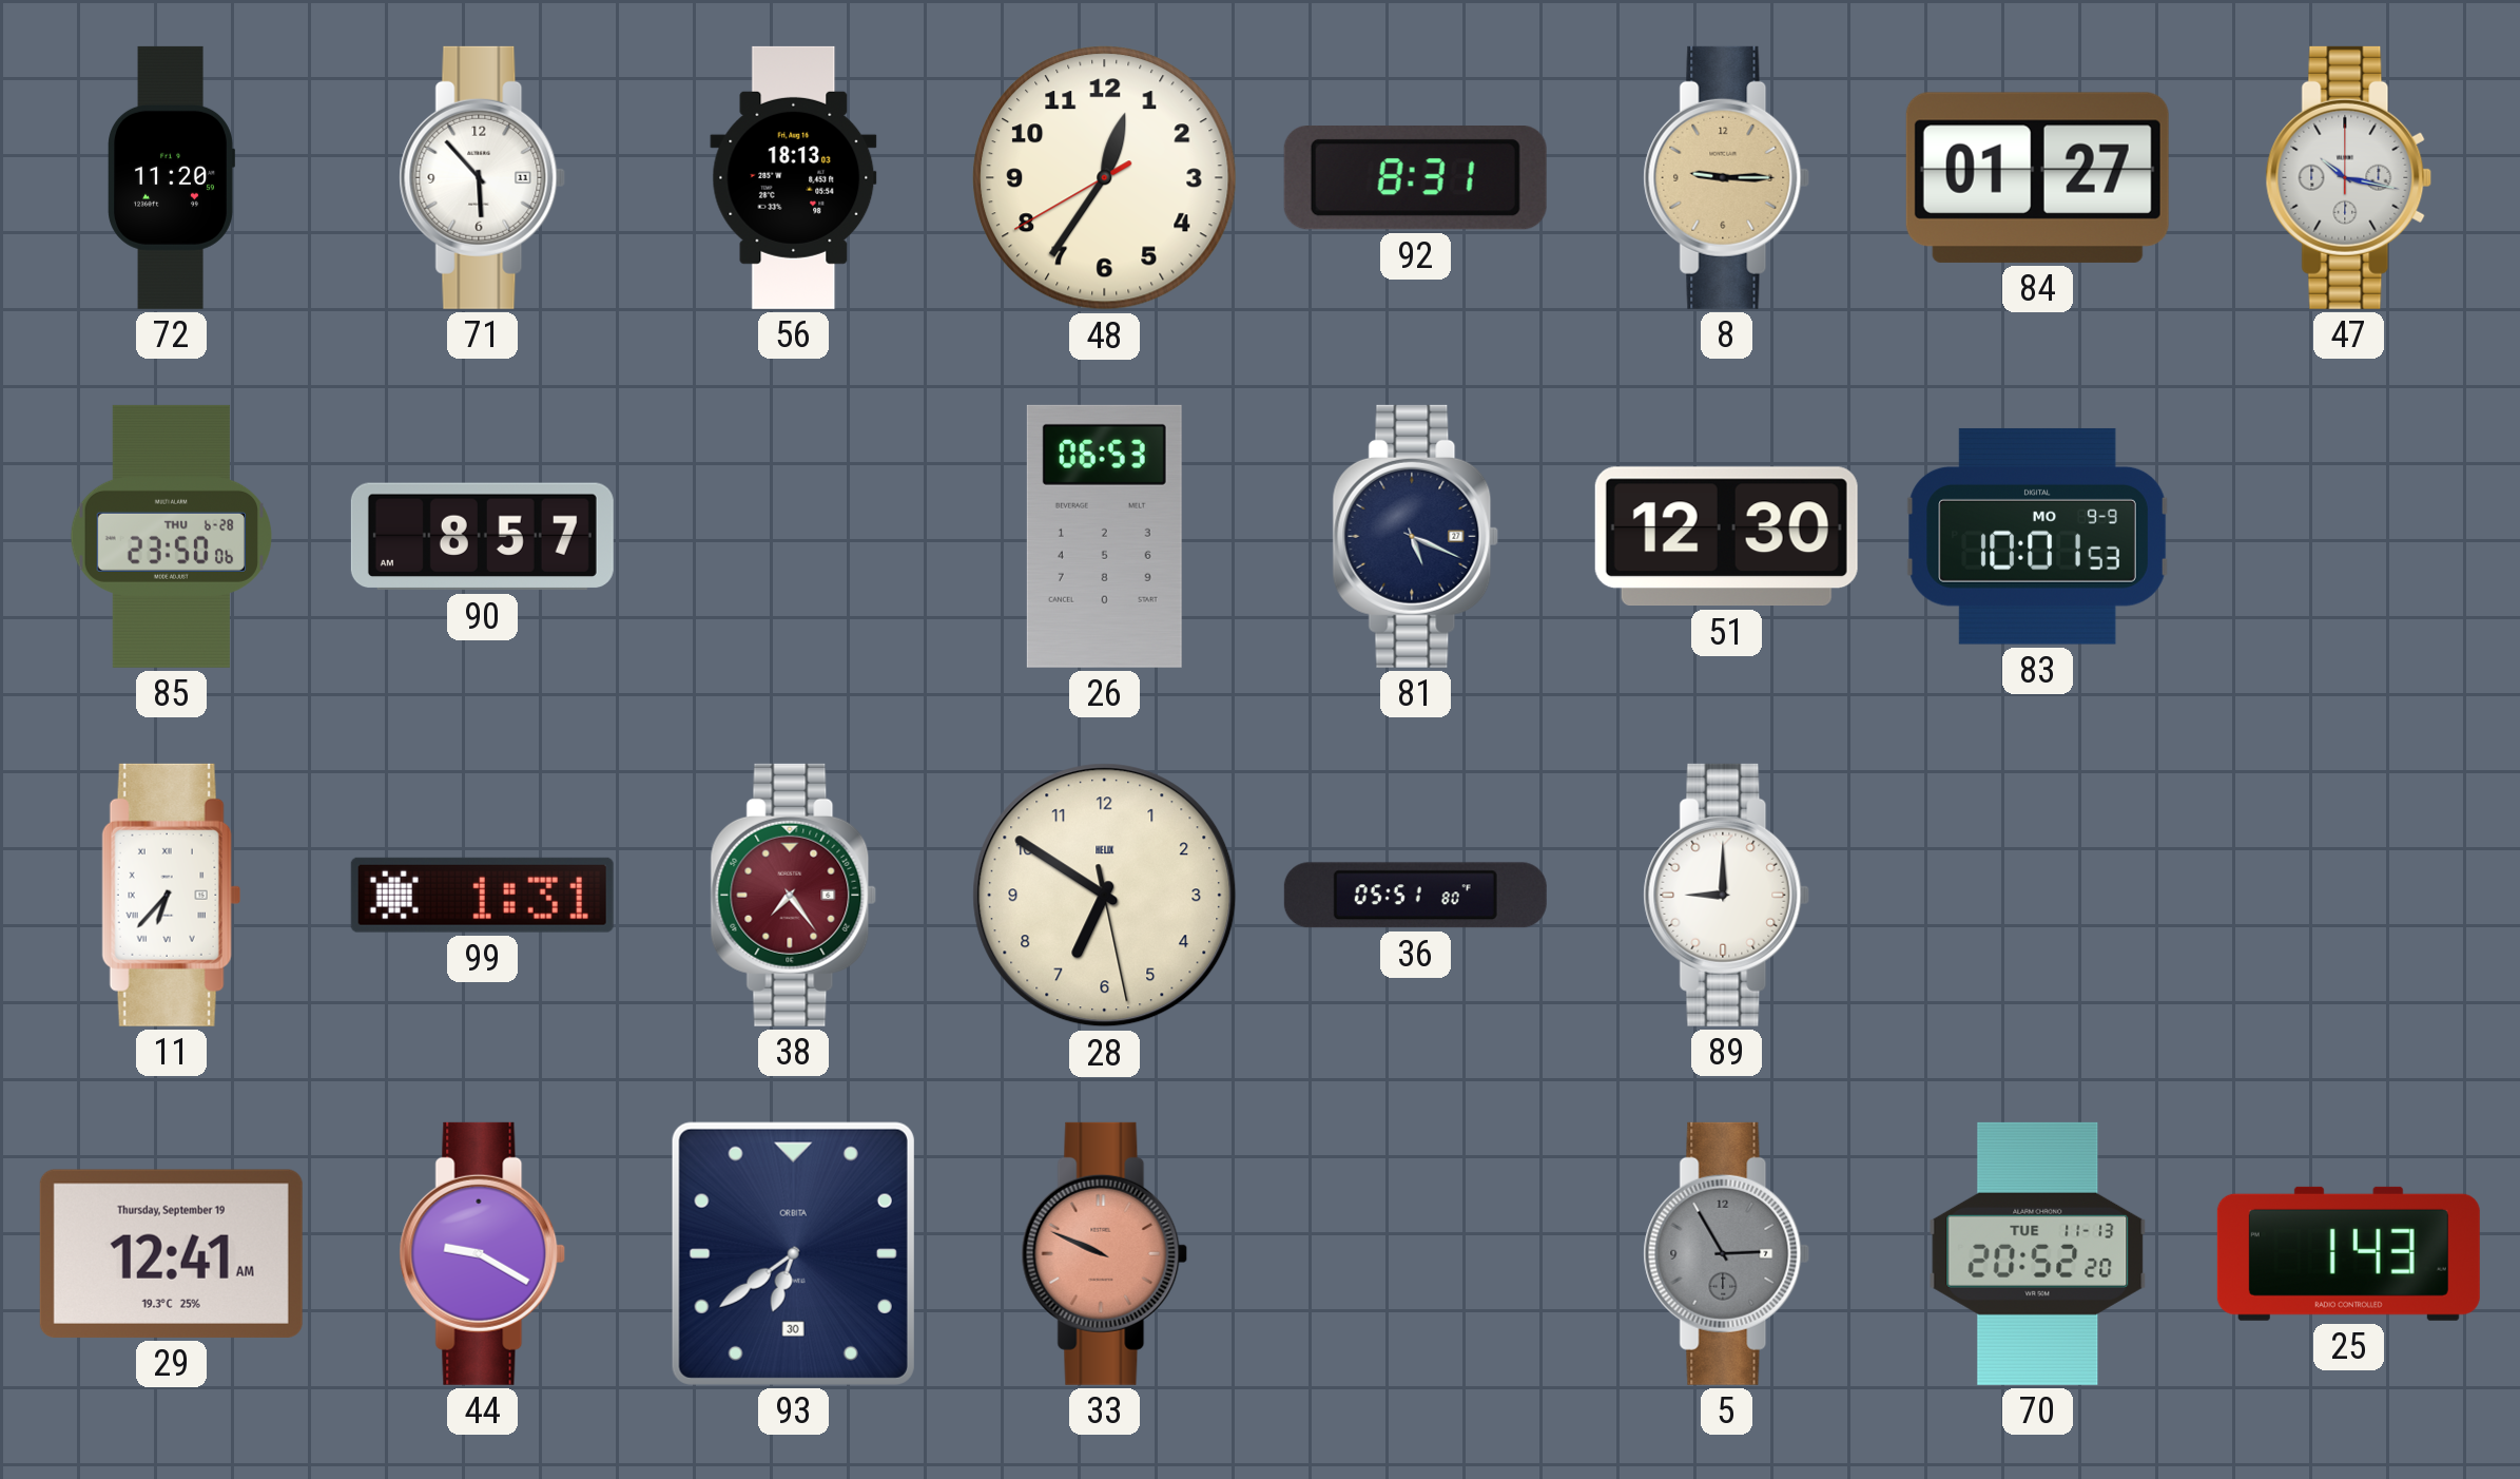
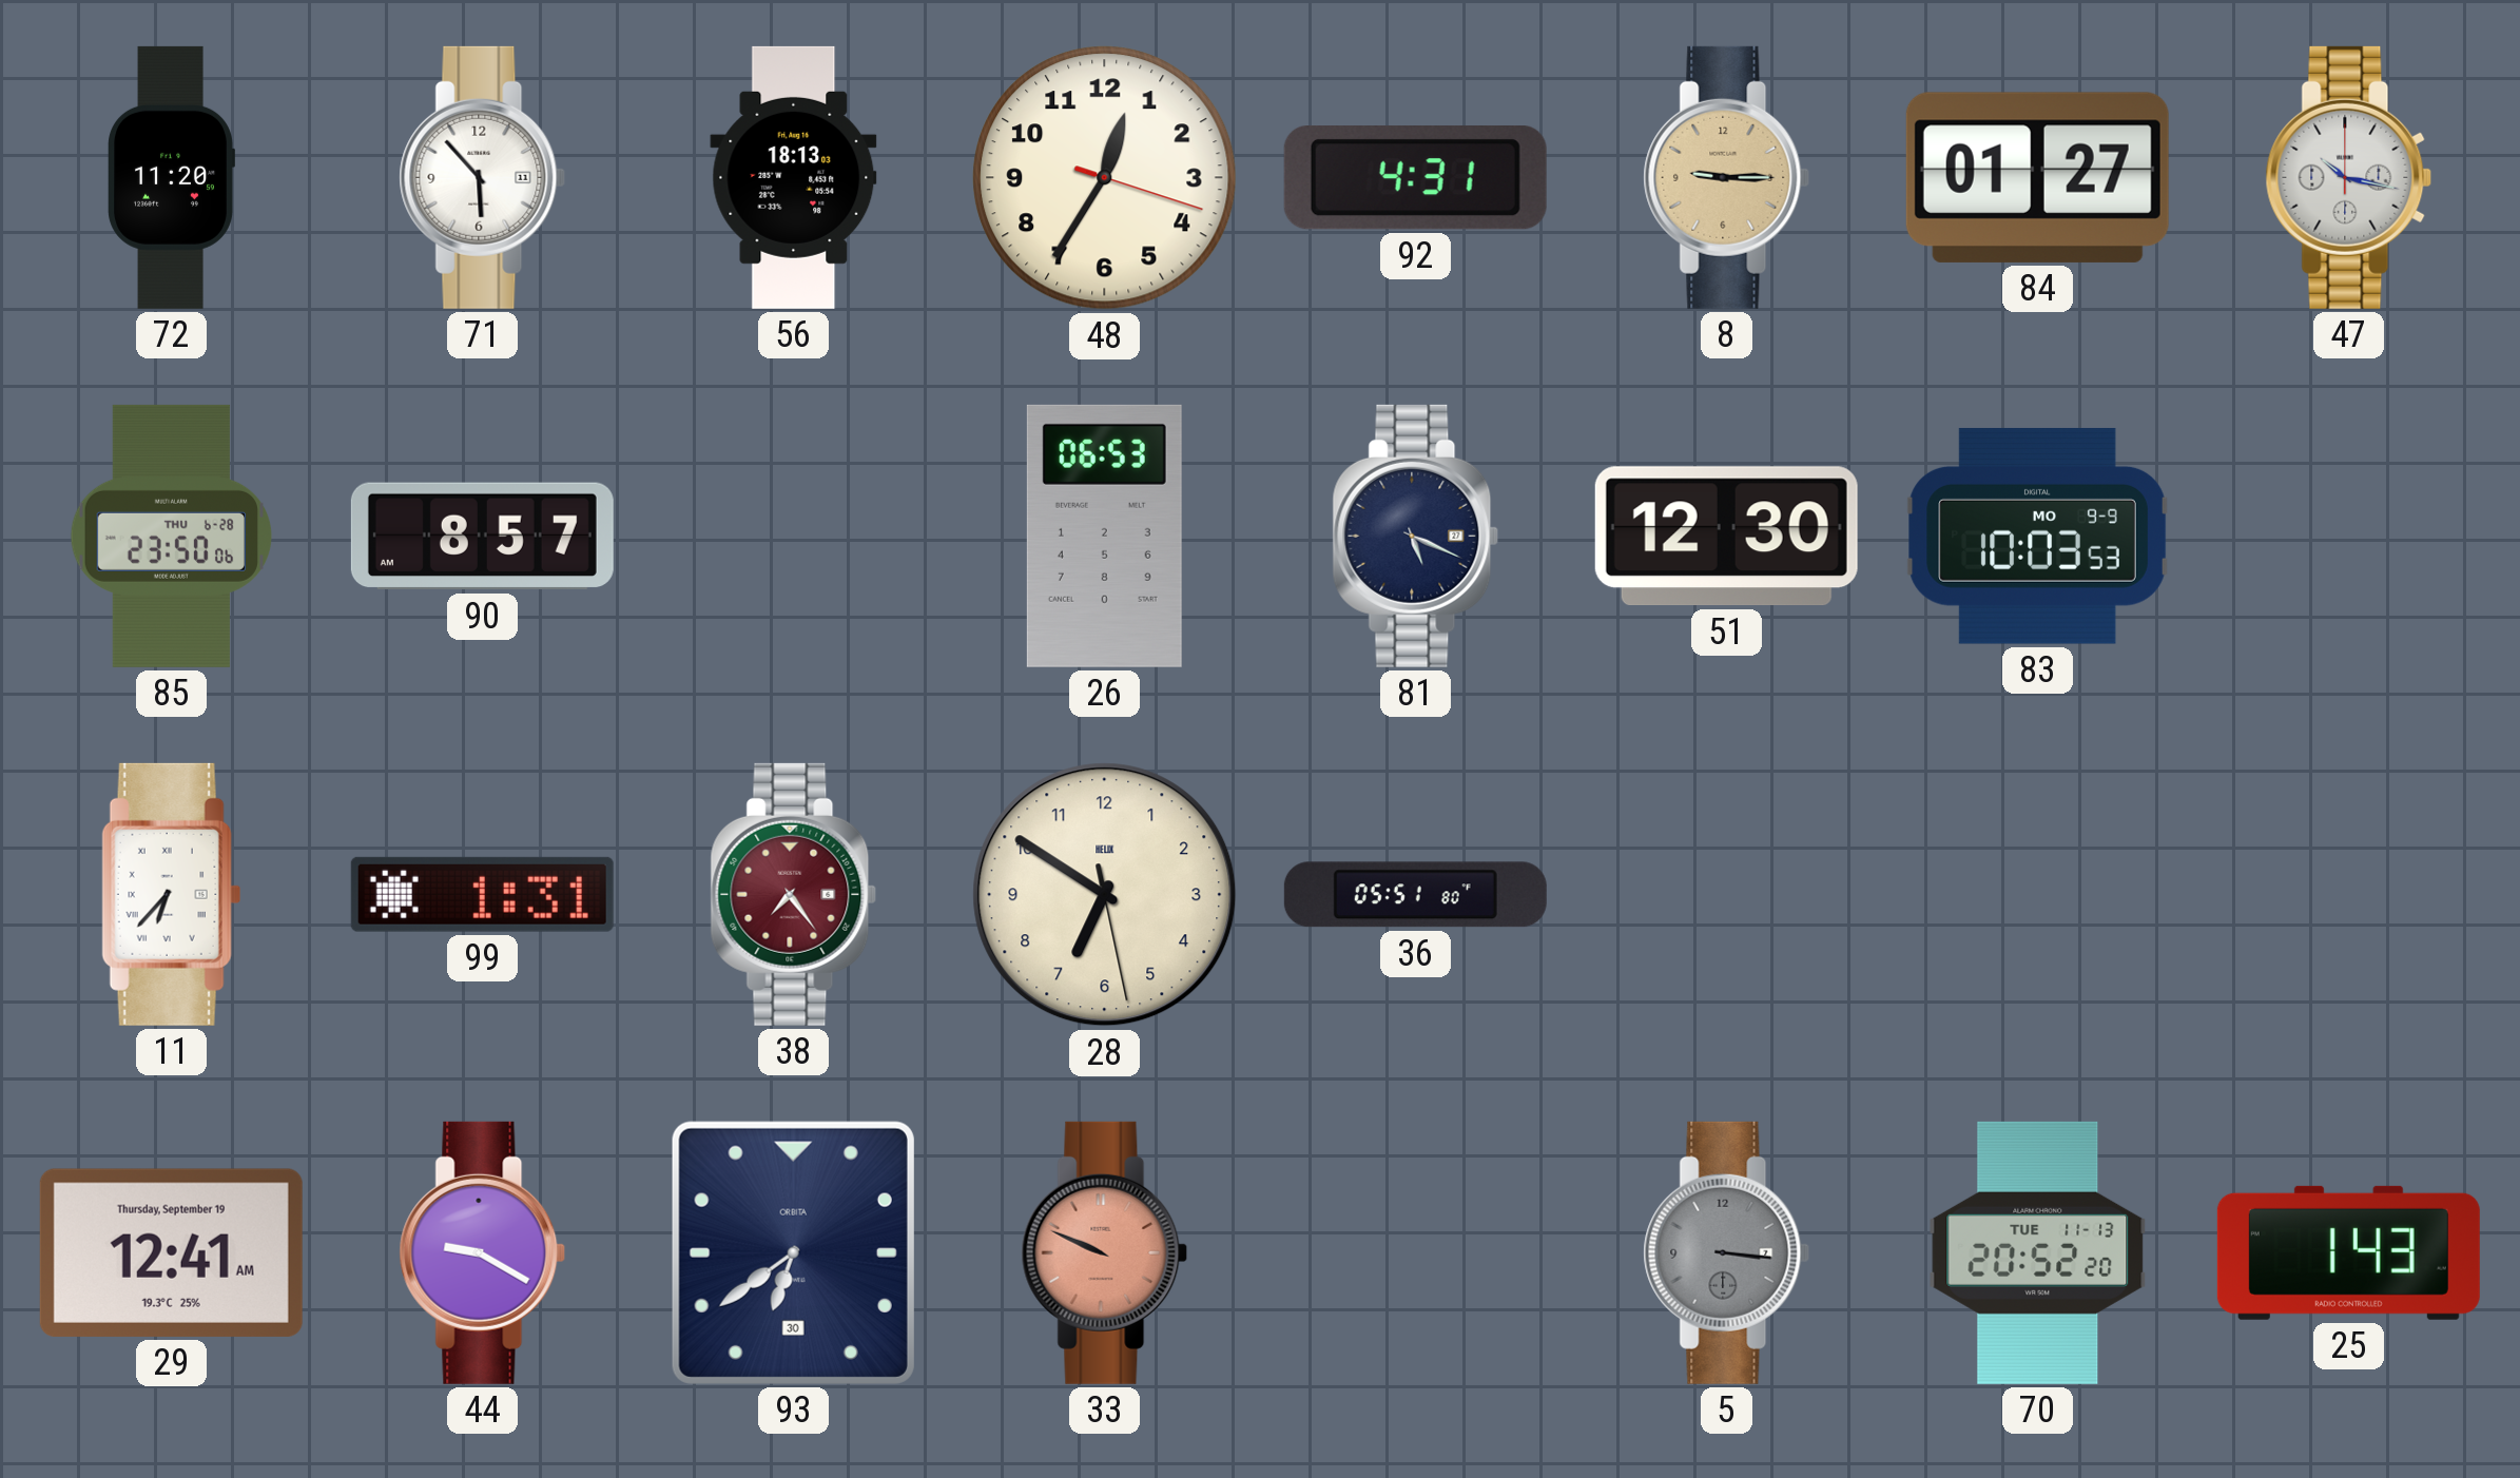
48: 12:35:40 -> 12:35:18
92: 8:31 -> 4:31
83: 10:01 -> 10:03
89: 9:00 -> none
5: 2:55 -> 3:16
